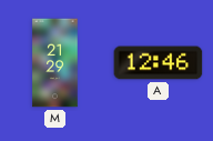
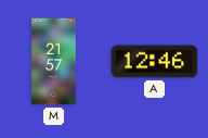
M: 21:29 -> 21:57
